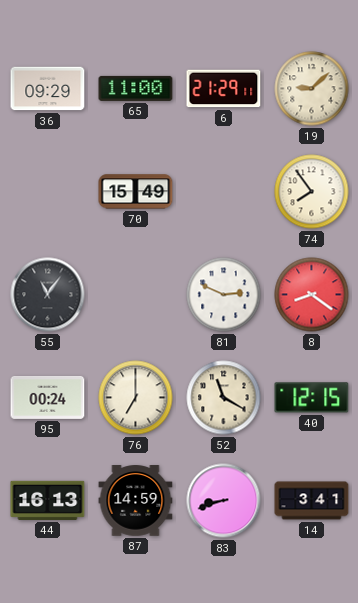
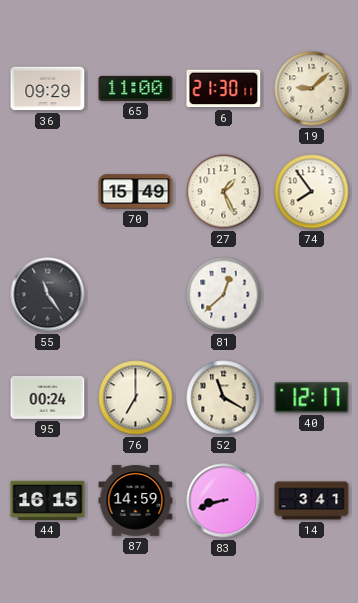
6: 21:29 -> 21:30
27: none -> 1:26
55: 11:06 -> 11:24
81: 2:49 -> 12:38
8: 8:21 -> none
40: 12:15 -> 12:17
44: 16:13 -> 16:15
